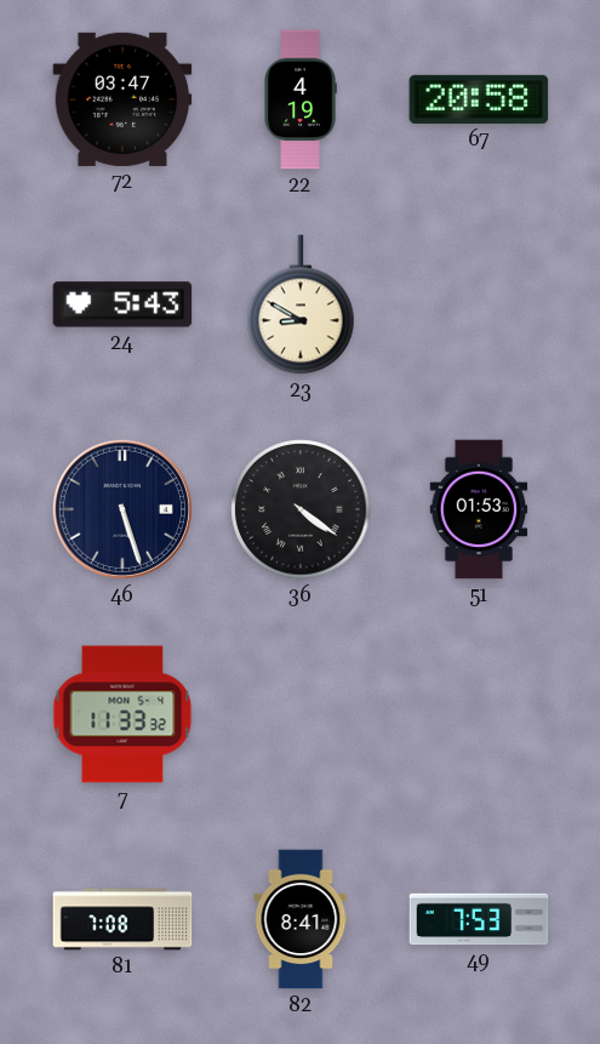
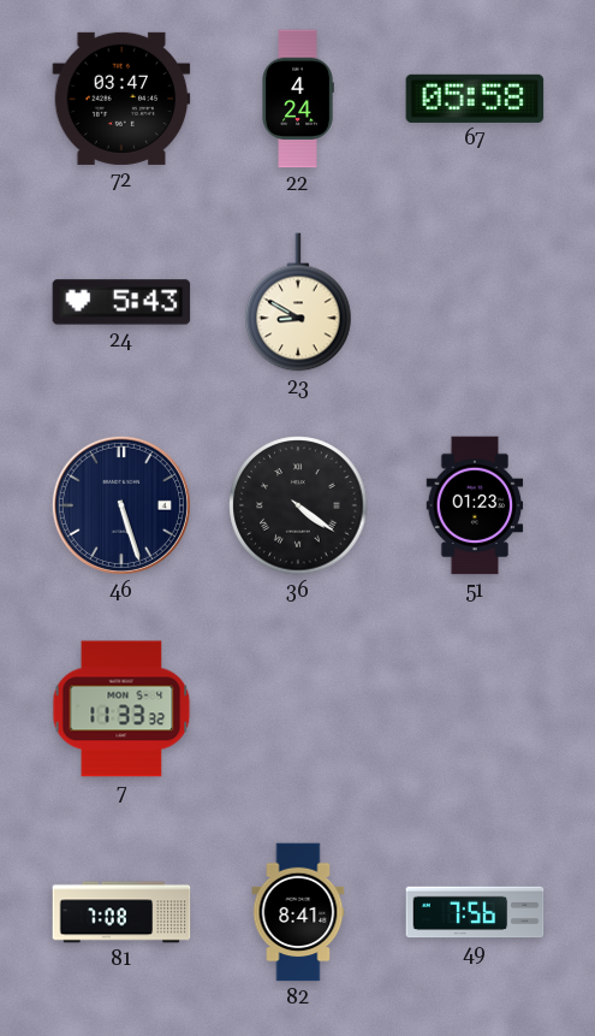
22: 4:19 -> 4:24
67: 20:58 -> 05:58
51: 01:53 -> 01:23
49: 7:53 -> 7:56
